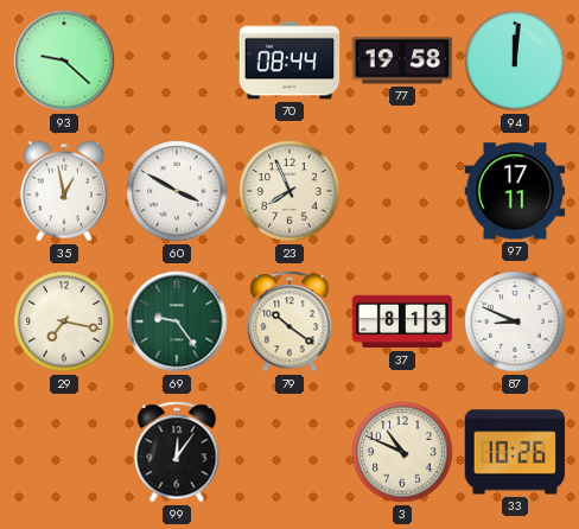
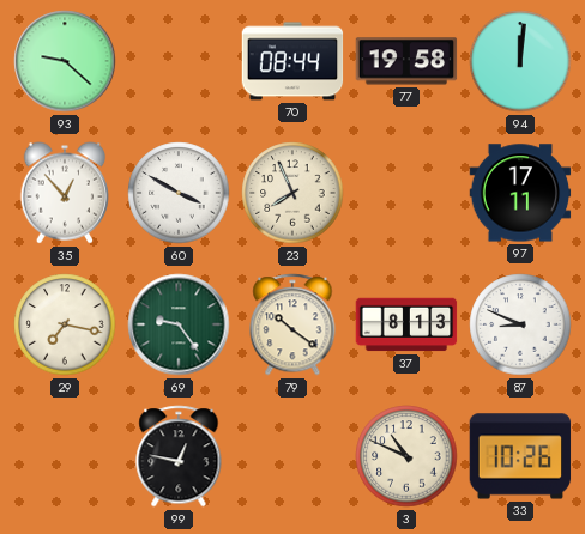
35: 12:58 -> 12:53
99: 12:06 -> 12:47
